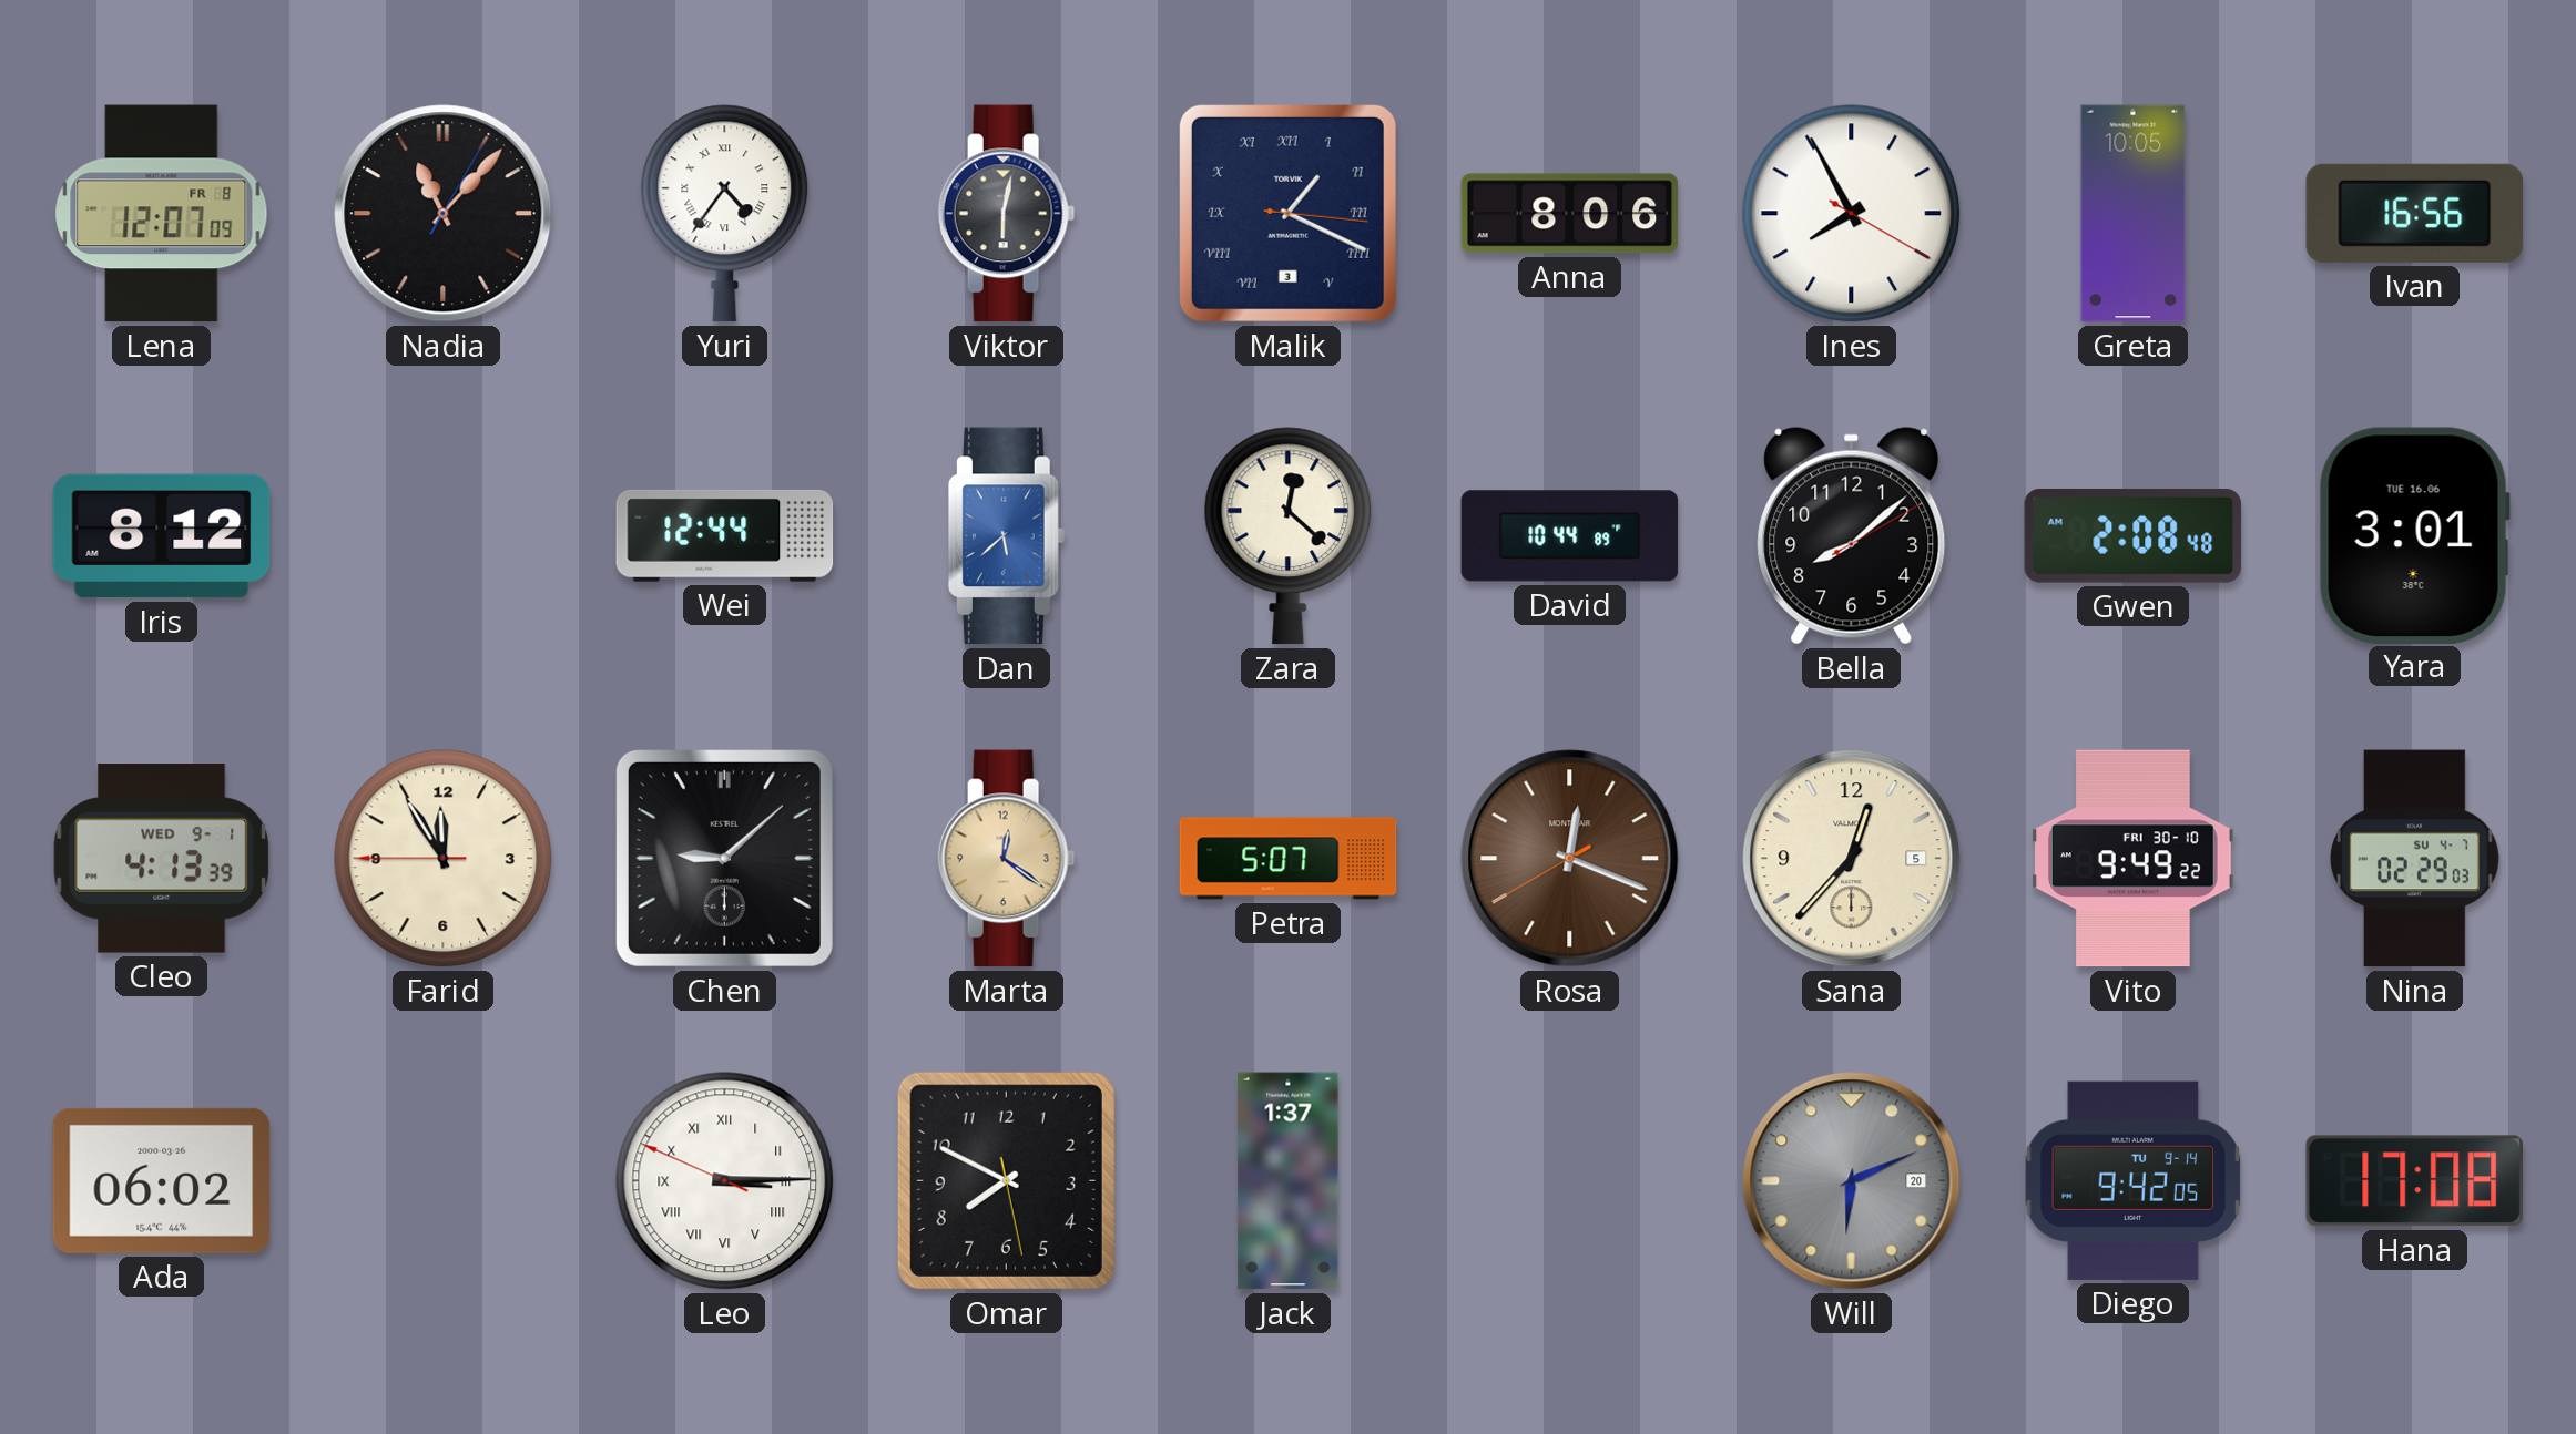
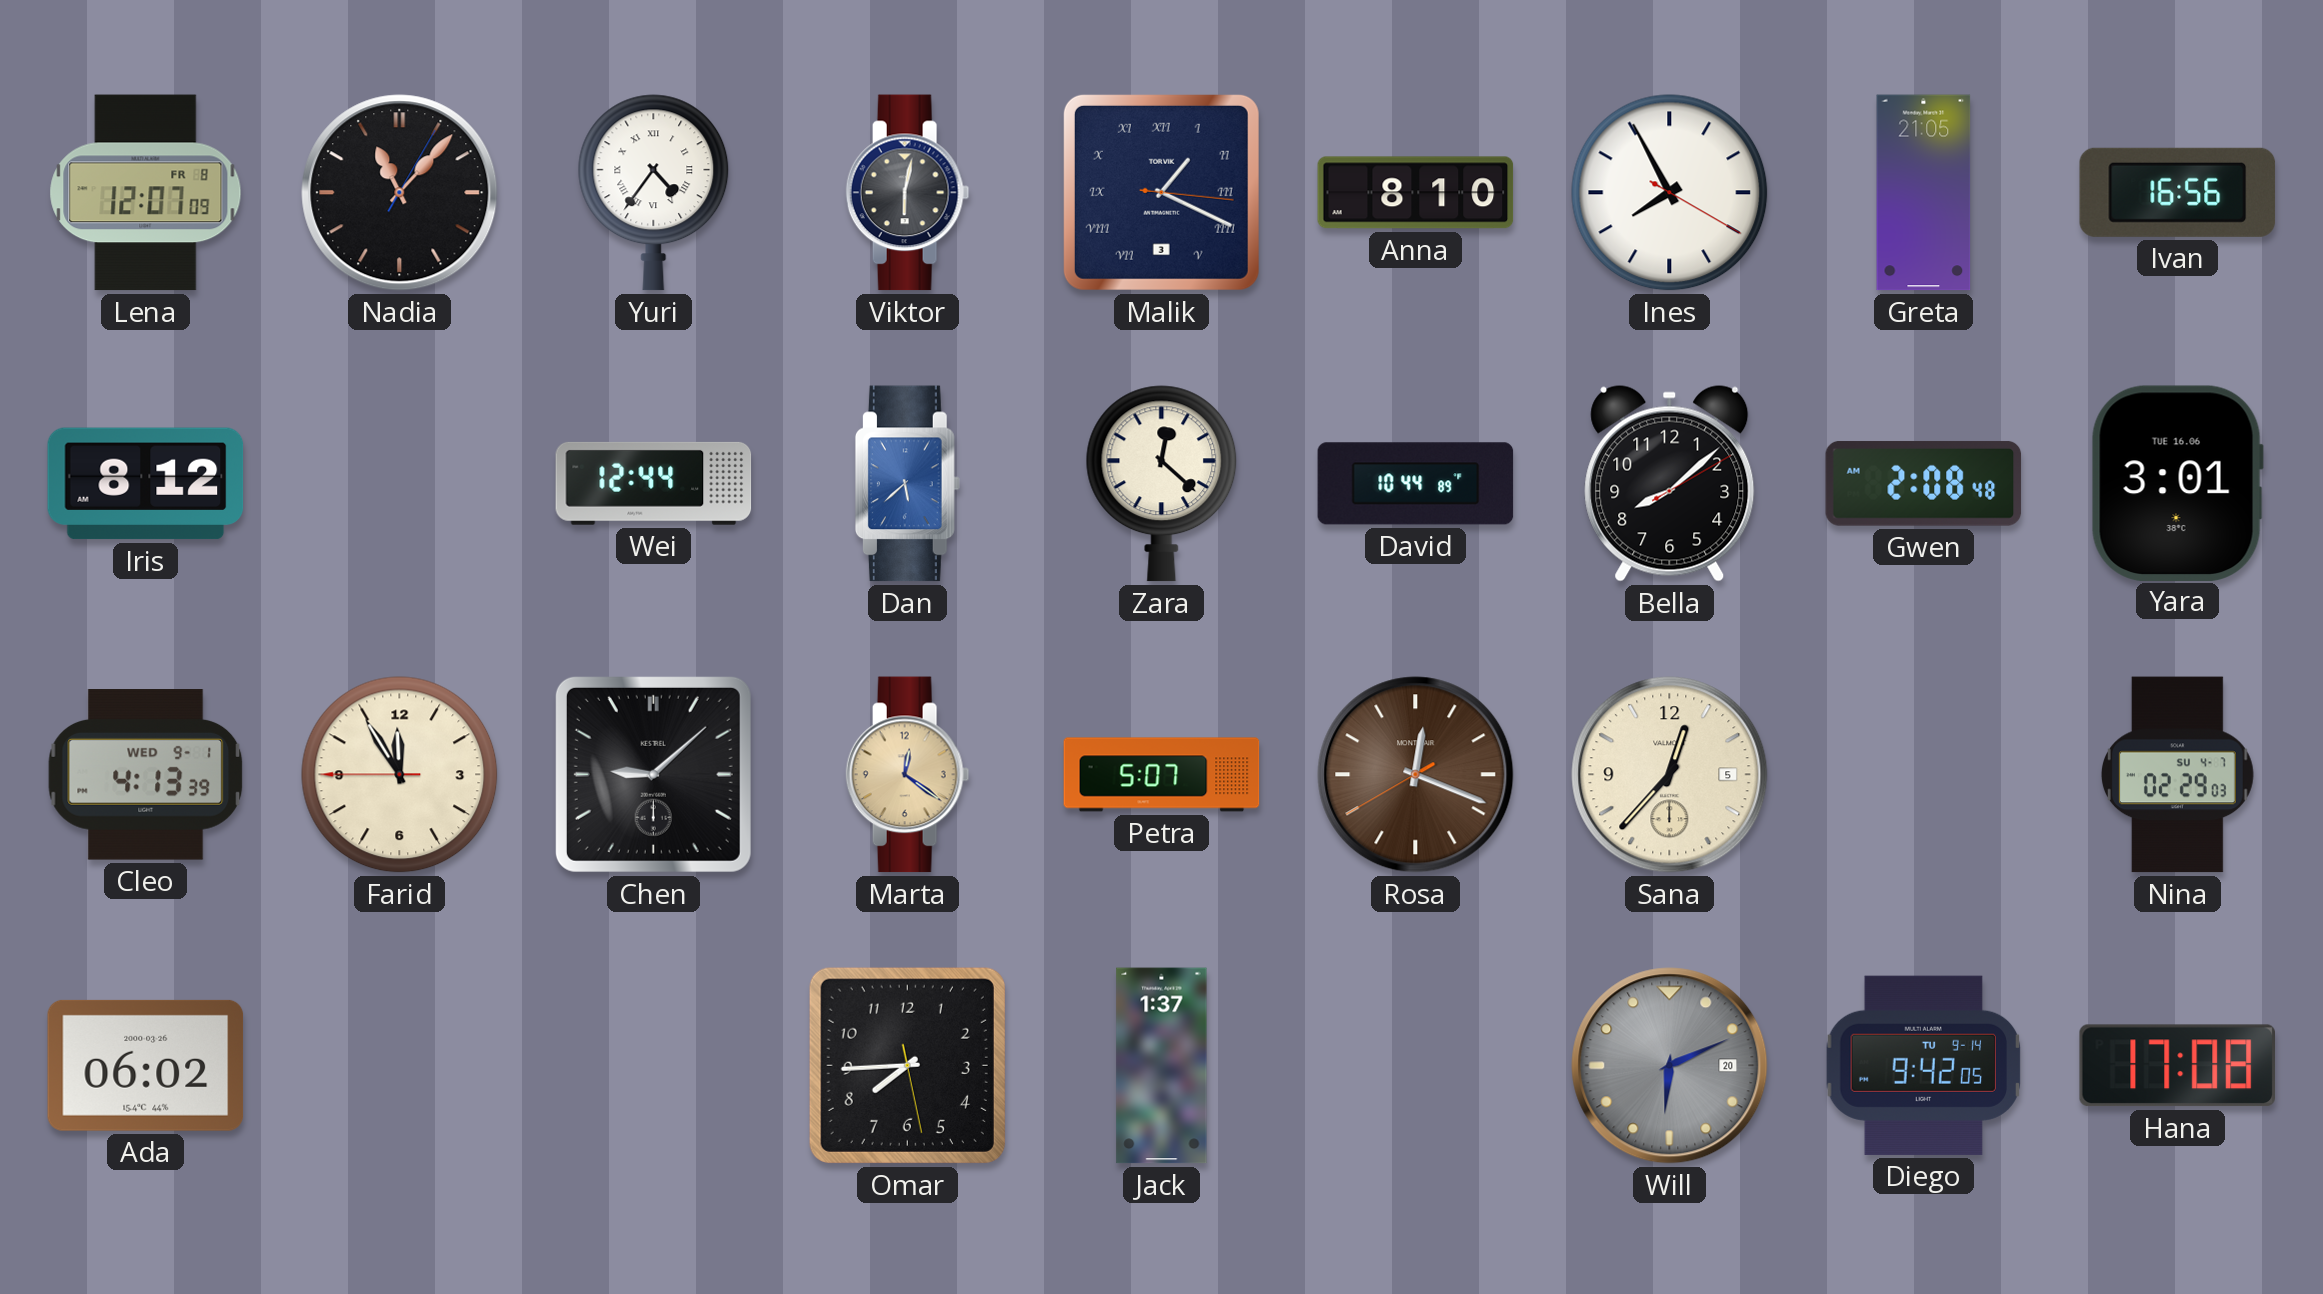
Anna: 8:06 -> 8:10
Greta: 10:05 -> 21:05
Vito: 9:49 -> none
Leo: 3:14 -> none
Omar: 7:49 -> 7:44
